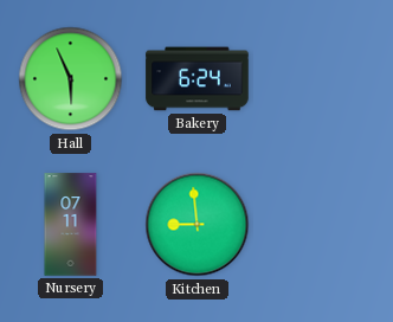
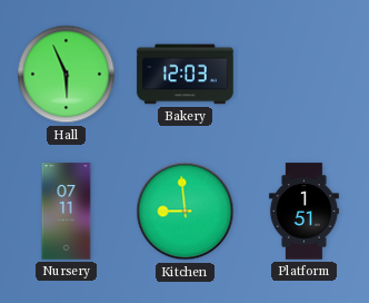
Bakery: 6:24 -> 12:03
Platform: none -> 1:51
